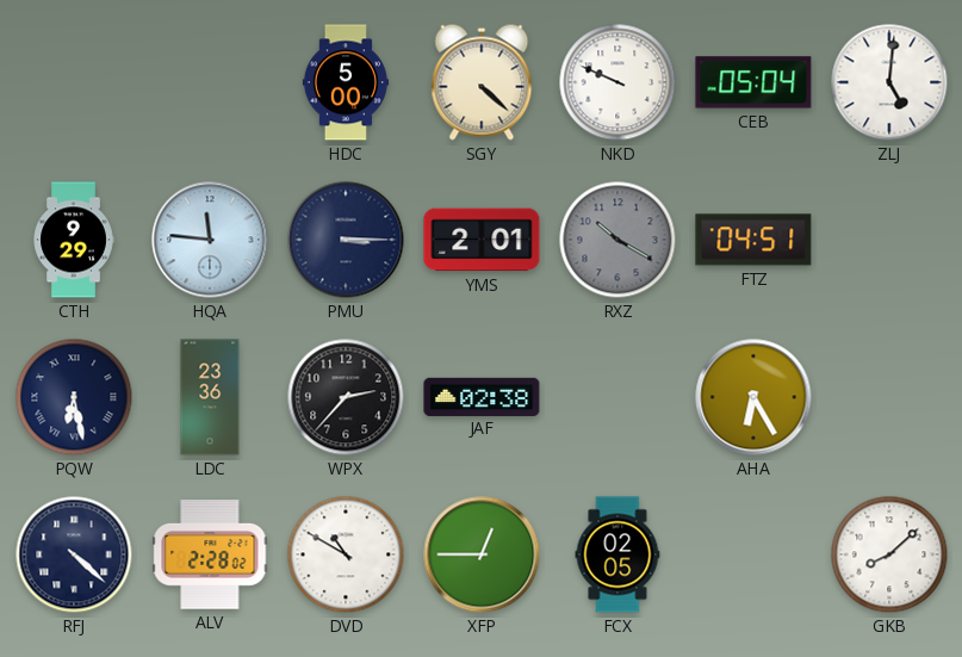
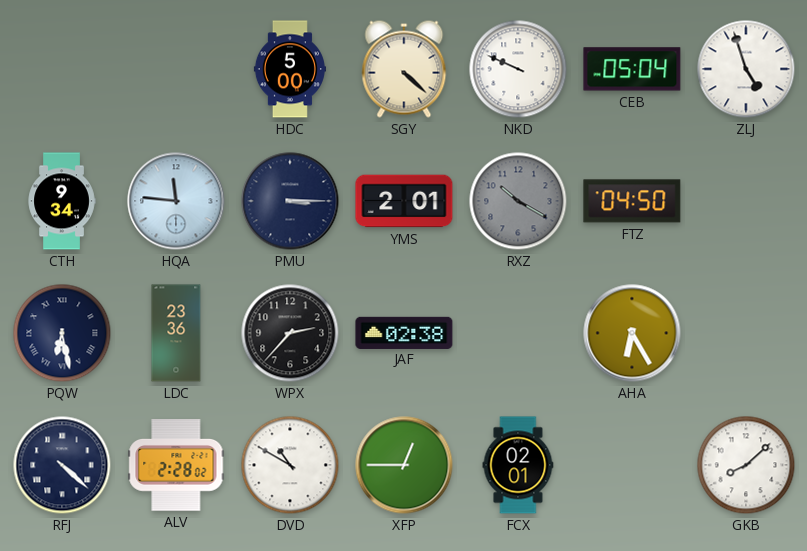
ZLJ: 5:01 -> 4:57
CTH: 9:29 -> 9:34
FTZ: 04:51 -> 04:50
FCX: 02:05 -> 02:01
